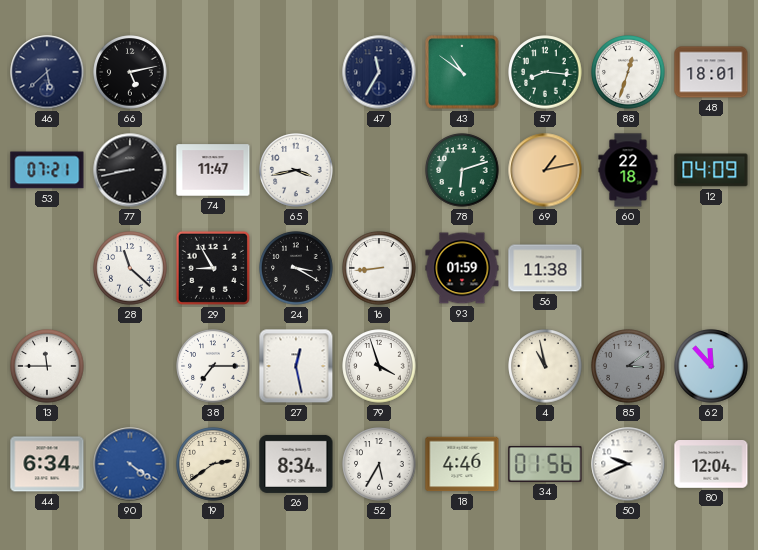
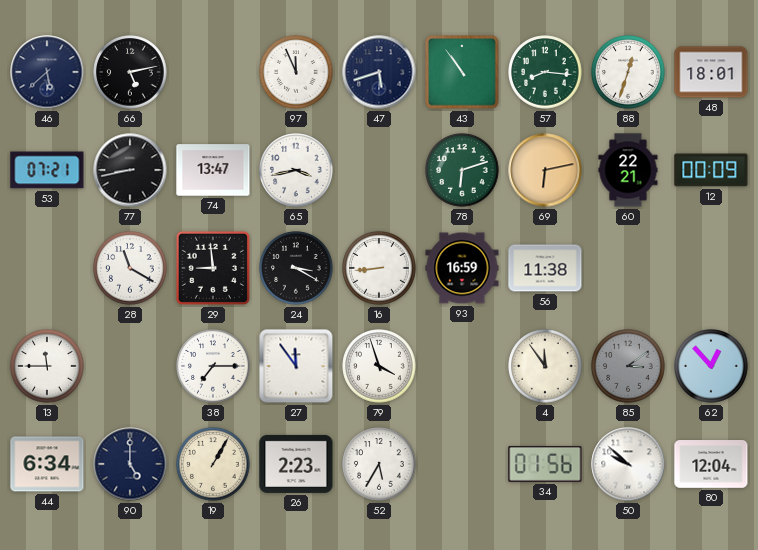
97: none -> 11:56
47: 11:35 -> 5:42
43: 10:51 -> 10:54
74: 11:47 -> 13:47
69: 1:13 -> 6:13
60: 22:18 -> 22:21
12: 04:09 -> 00:09
28: 11:22 -> 11:20
29: 8:55 -> 8:59
93: 01:59 -> 16:59
27: 12:28 -> 11:54
4: 10:58 -> 11:54
62: 11:53 -> 12:53
90: 4:21 -> 5:00
90 dial: blue -> navy
19: 2:39 -> 1:05
26: 8:34 -> 2:23
18: 4:46 -> none
50: 9:41 -> 9:52
